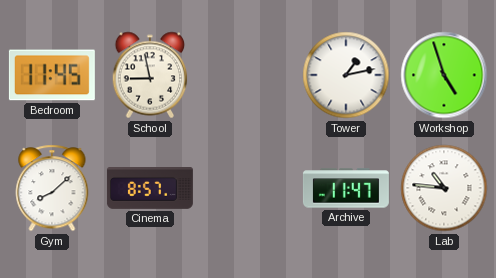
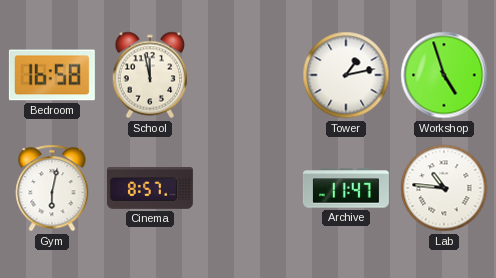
Bedroom: 11:45 -> 16:58
School: 8:58 -> 11:58
Gym: 8:08 -> 6:02
